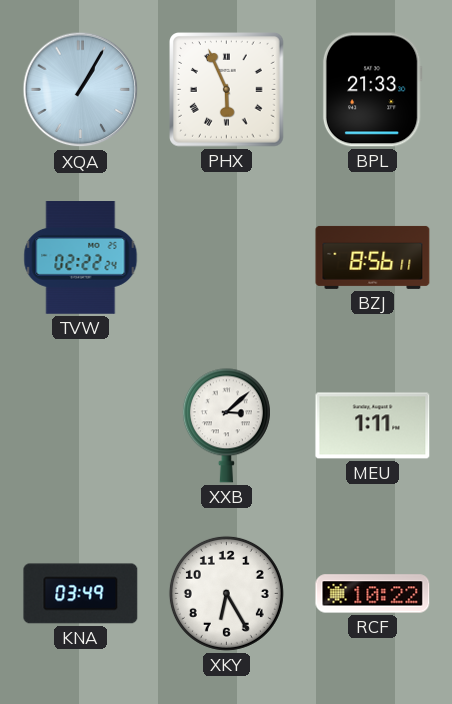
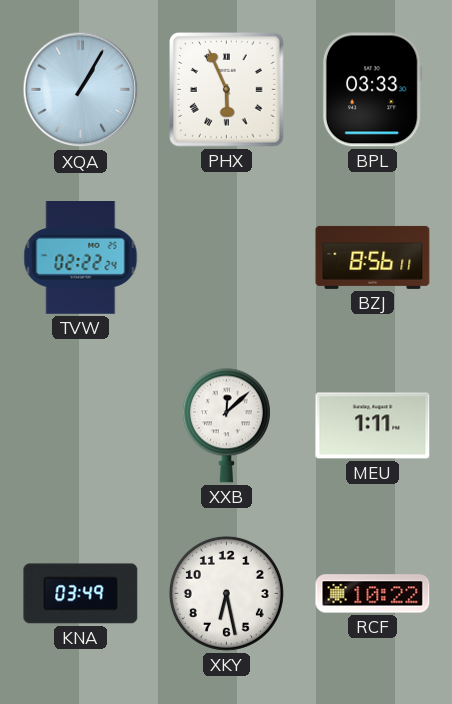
BPL: 21:33 -> 03:33
XXB: 3:08 -> 12:08
XKY: 6:25 -> 6:28
